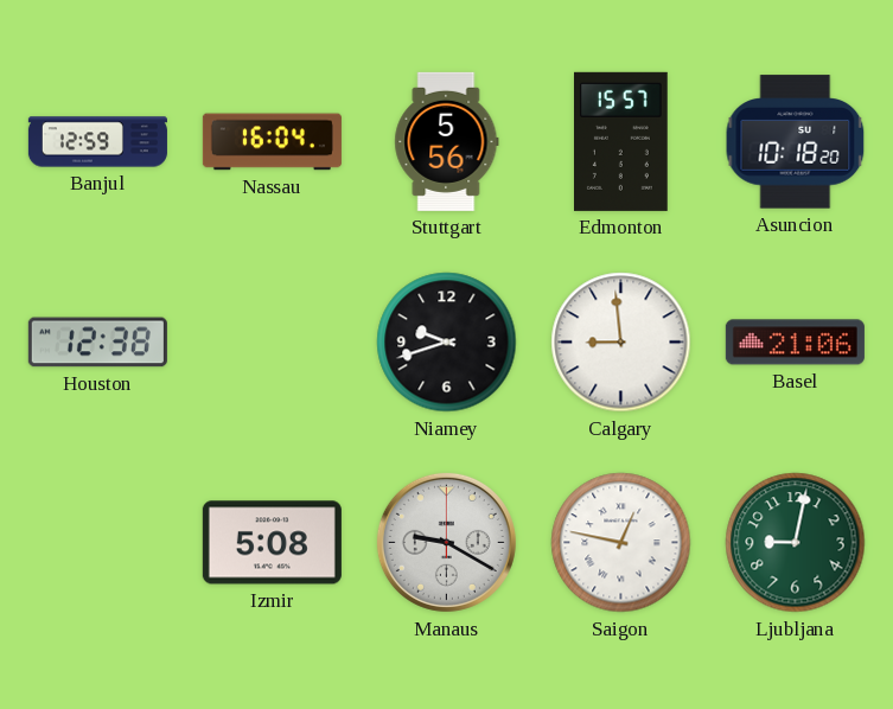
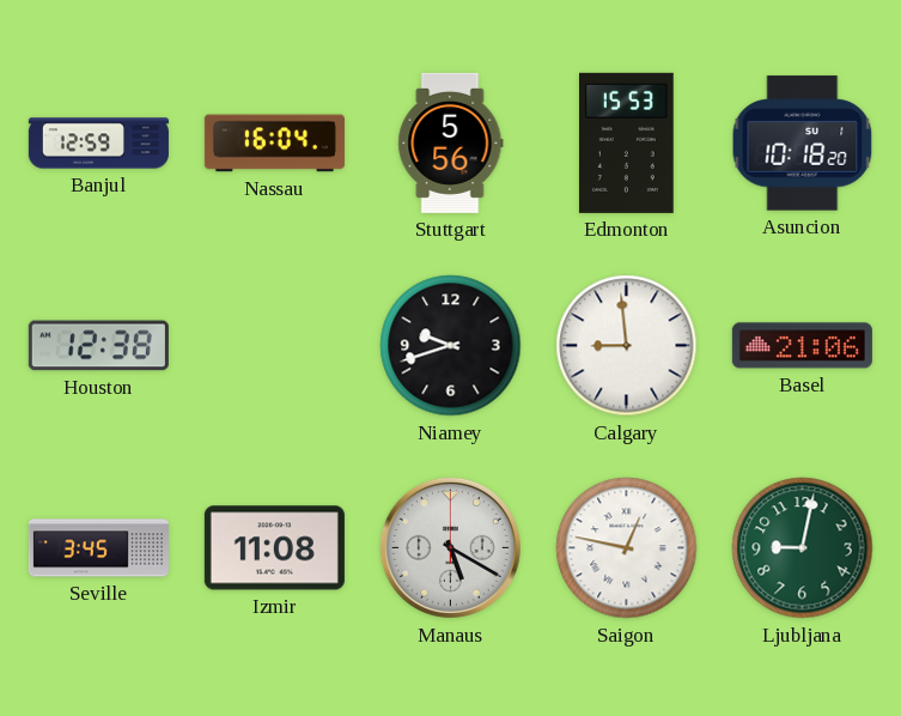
Edmonton: 15:57 -> 15:53
Seville: none -> 3:45
Izmir: 5:08 -> 11:08
Manaus: 9:20 -> 5:20
